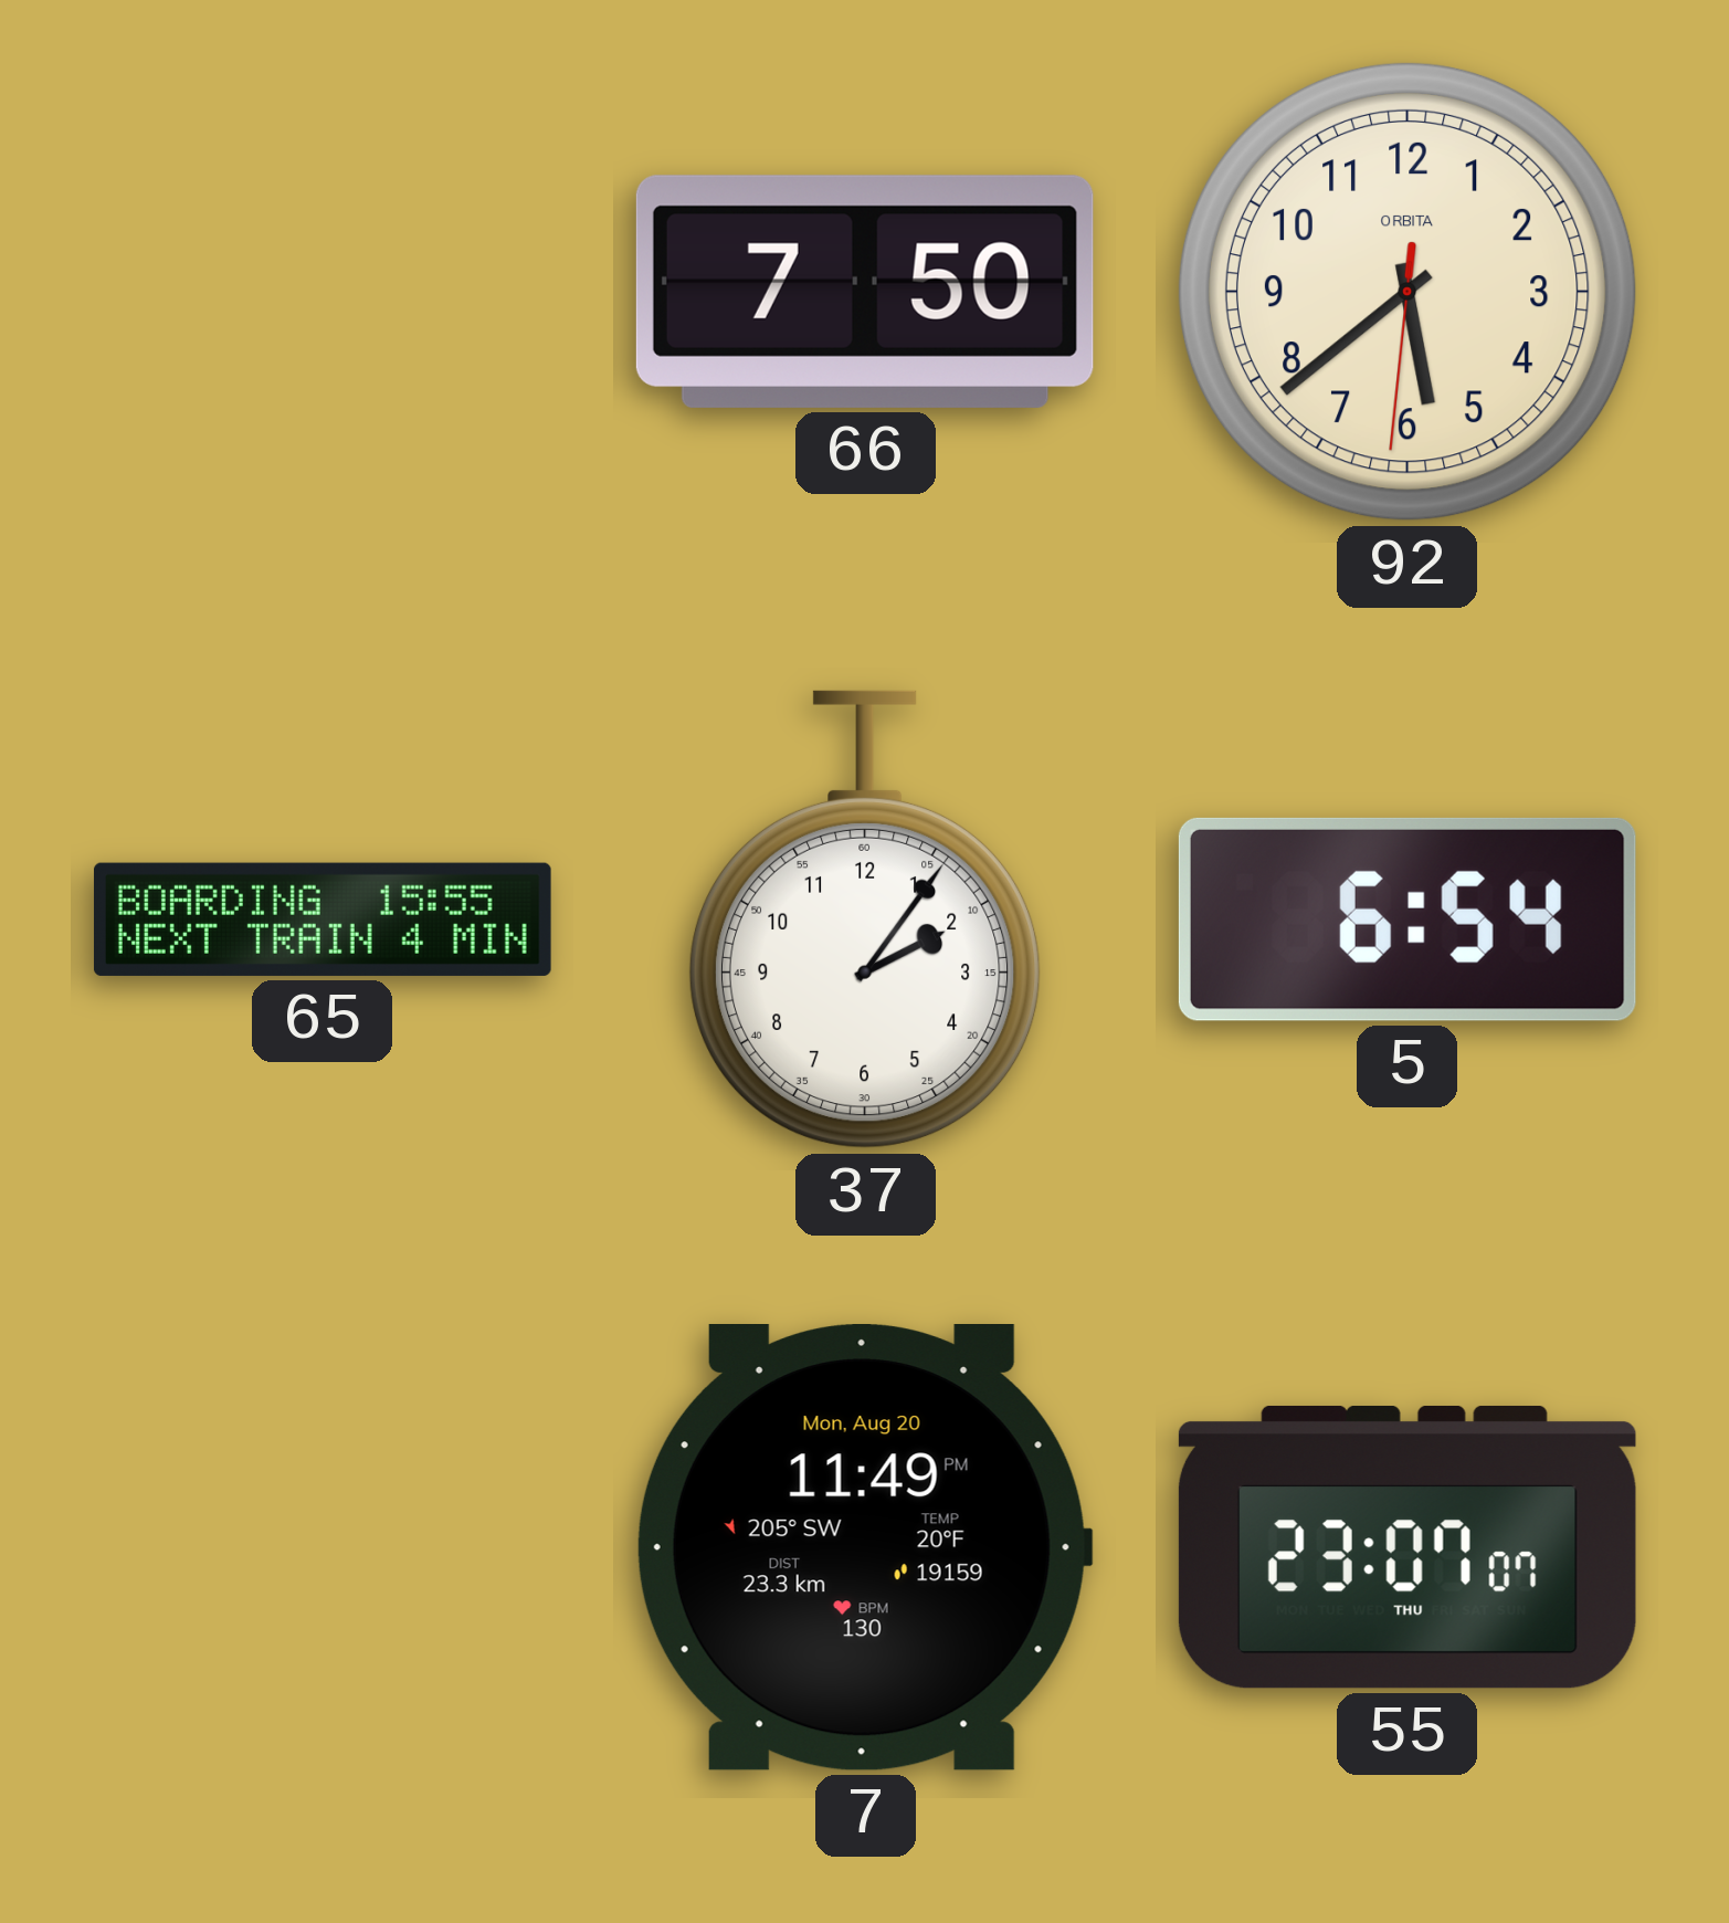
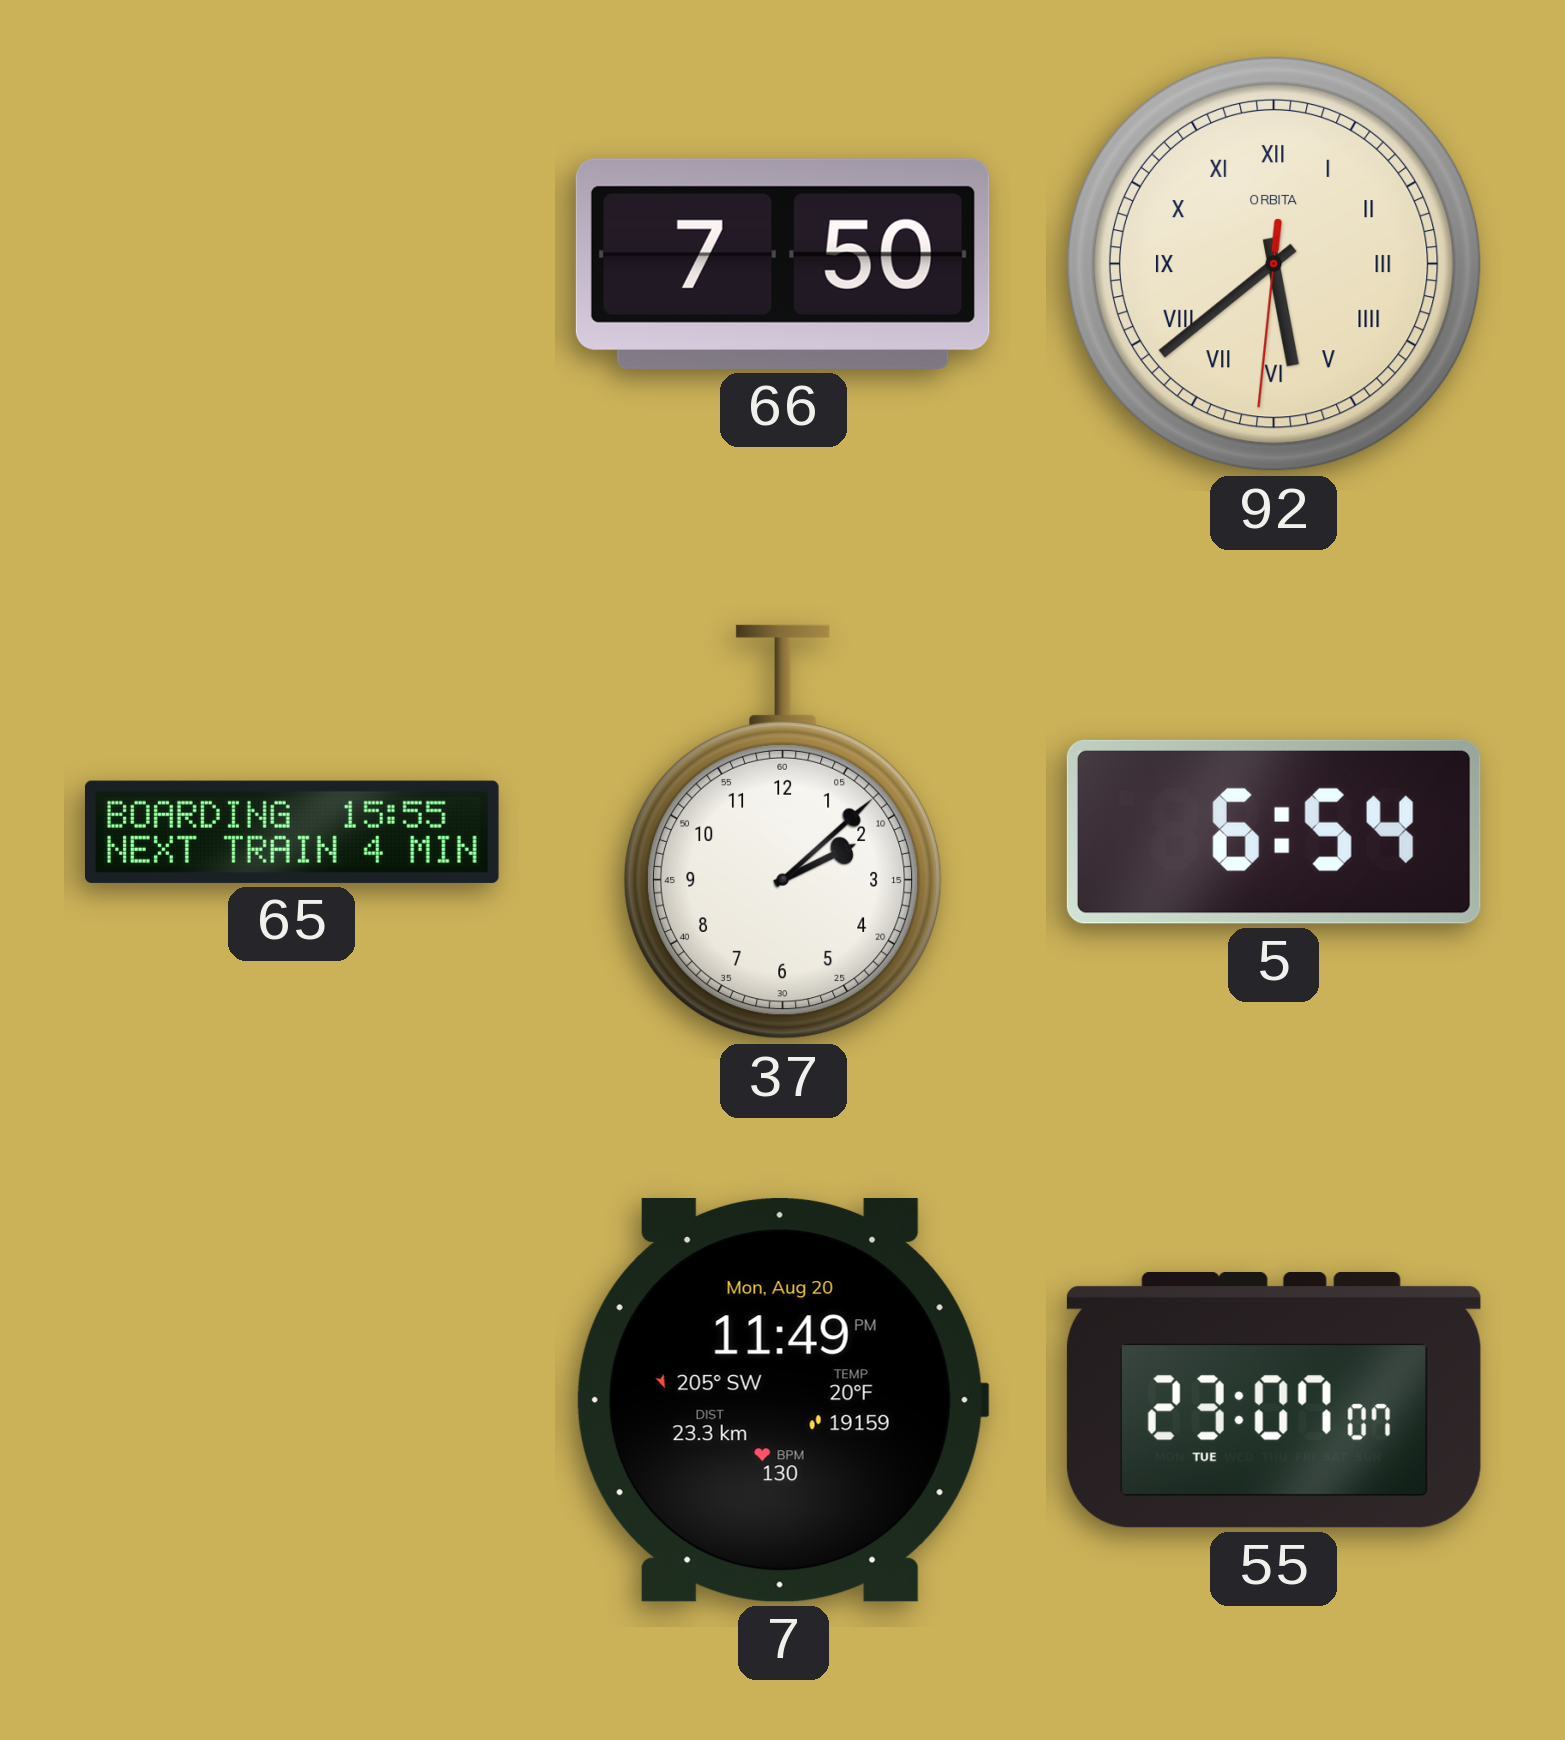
92 numerals: Arabic -> Roman
37: 2:06 -> 2:08
55 date: THU -> TUE
